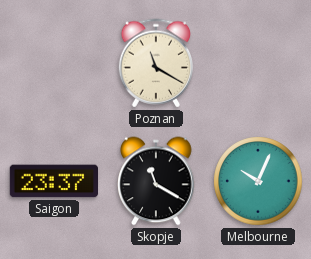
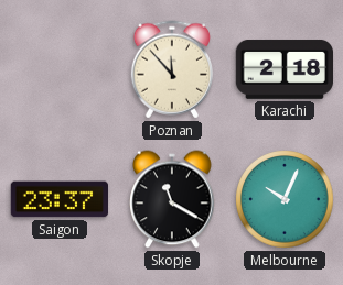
Poznan: 11:20 -> 11:53
Karachi: none -> 2:18
